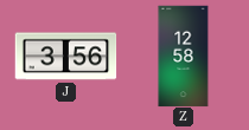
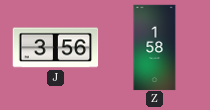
Z: 12:58 -> 1:58
